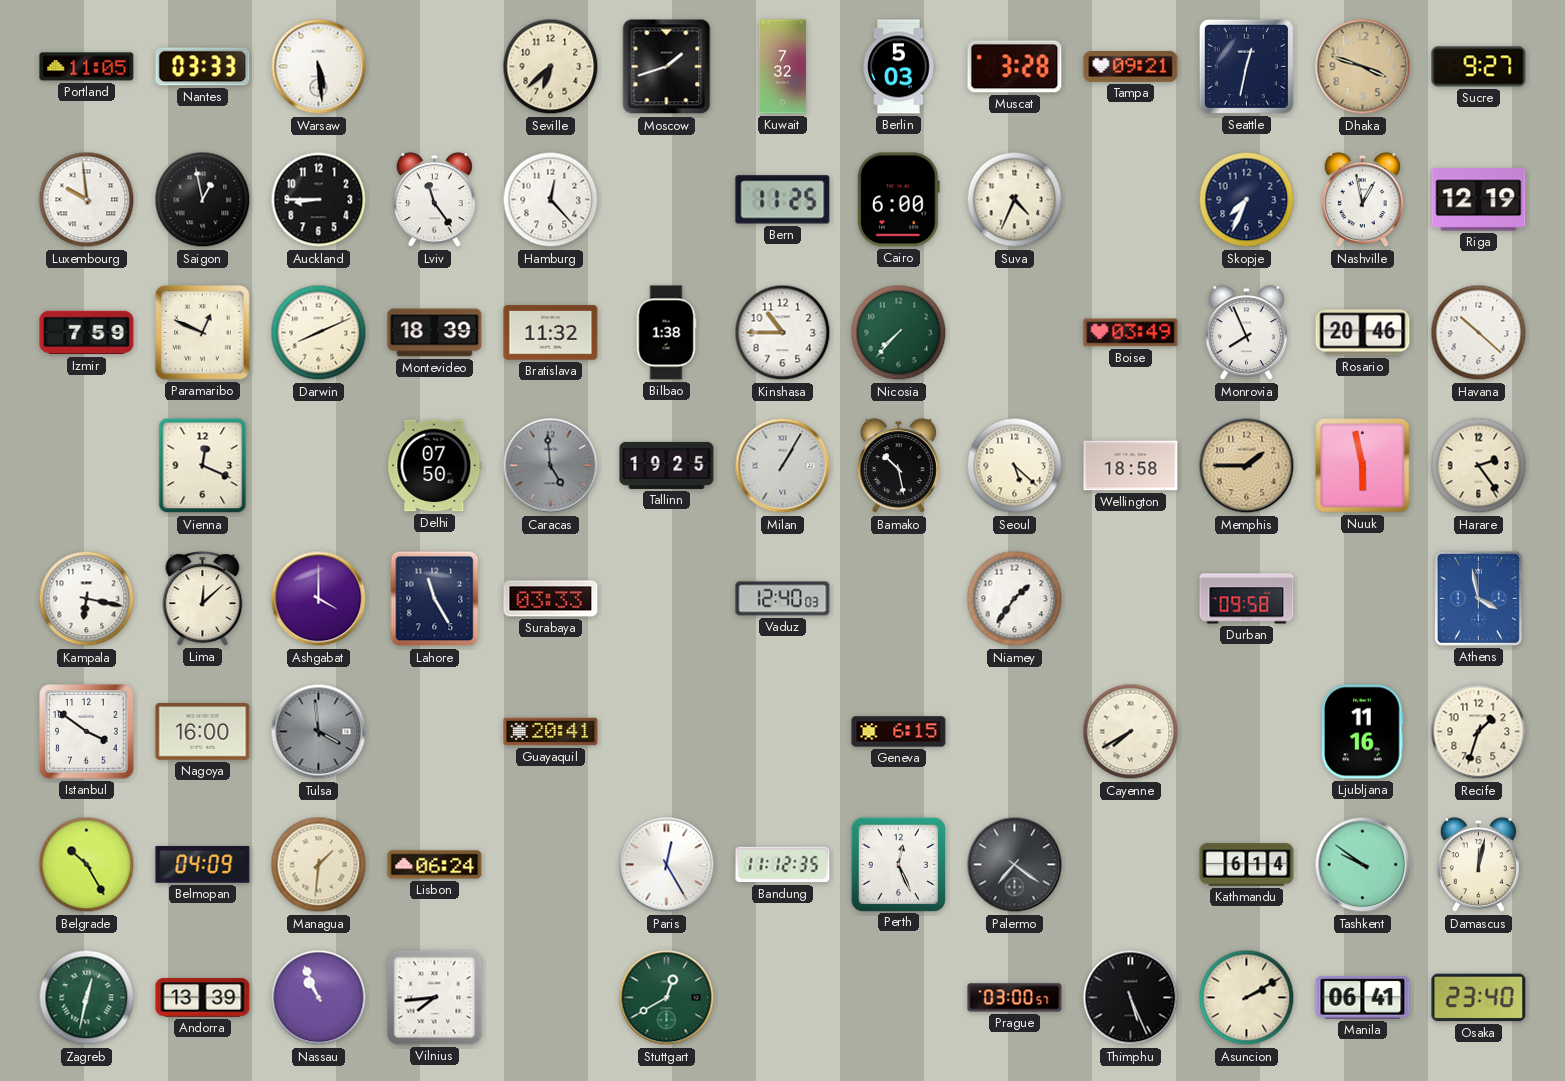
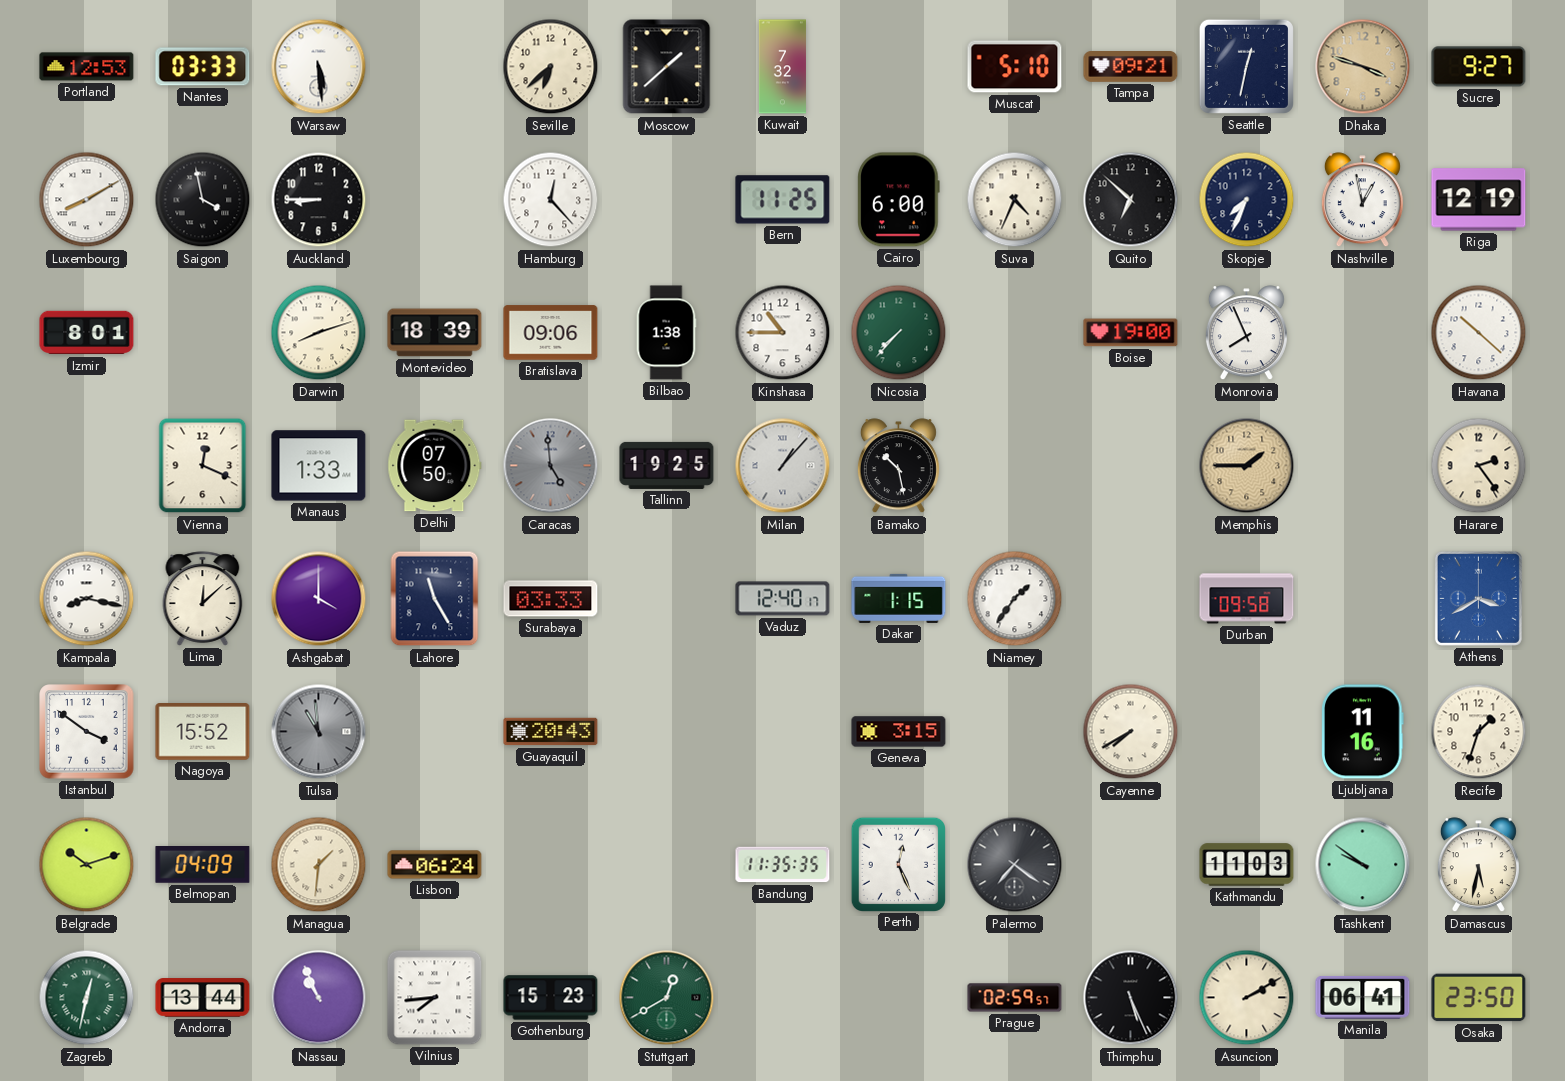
Portland: 11:05 -> 12:53
Moscow: 1:42 -> 1:38
Berlin: 5:03 -> none
Muscat: 3:28 -> 5:10
Luxembourg: 9:59 -> 8:10
Saigon: 12:58 -> 3:58
Lviv: 11:24 -> none
Quito: none -> 6:52
Izmir: 7:59 -> 8:01
Paramaribo: 12:49 -> none
Darwin: 8:11 -> 8:12
Bratislava: 11:32 -> 09:06
Boise: 03:49 -> 19:00
Rosario: 20:46 -> none
Manaus: none -> 1:33
Milan: 1:05 -> 1:07
Seoul: 5:22 -> none
Wellington: 18:58 -> none
Nuuk: 5:58 -> none
Kampala: 6:17 -> 8:17
Vaduz: 12:40:03 -> 12:40:17
Dakar: none -> 1:15
Athens: 3:58 -> 3:40
Nagoya: 16:00 -> 15:52
Tulsa: 3:59 -> 10:59
Guayaquil: 20:41 -> 20:43
Geneva: 6:15 -> 3:15
Belgrade: 10:25 -> 10:12
Paris: 12:25 -> none
Bandung: 11:12 -> 11:35
Kathmandu: 6:14 -> 11:03
Damascus: 12:02 -> 5:32
Andorra: 13:39 -> 13:44
Gothenburg: none -> 15:23
Prague: 03:00 -> 02:59
Osaka: 23:40 -> 23:50
